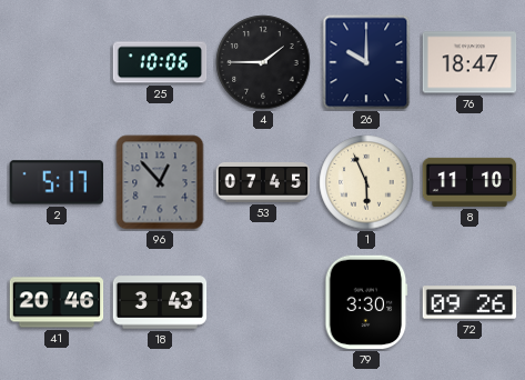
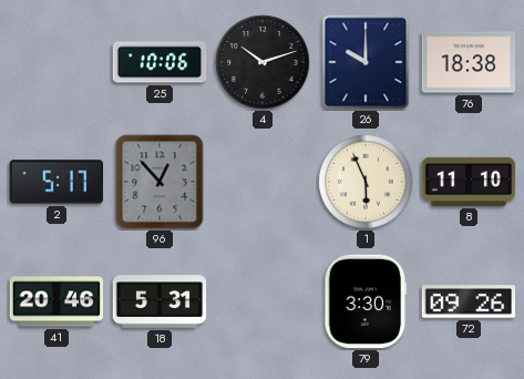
4: 1:45 -> 10:12
76: 18:47 -> 18:38
53: 07:45 -> none
18: 3:43 -> 5:31
